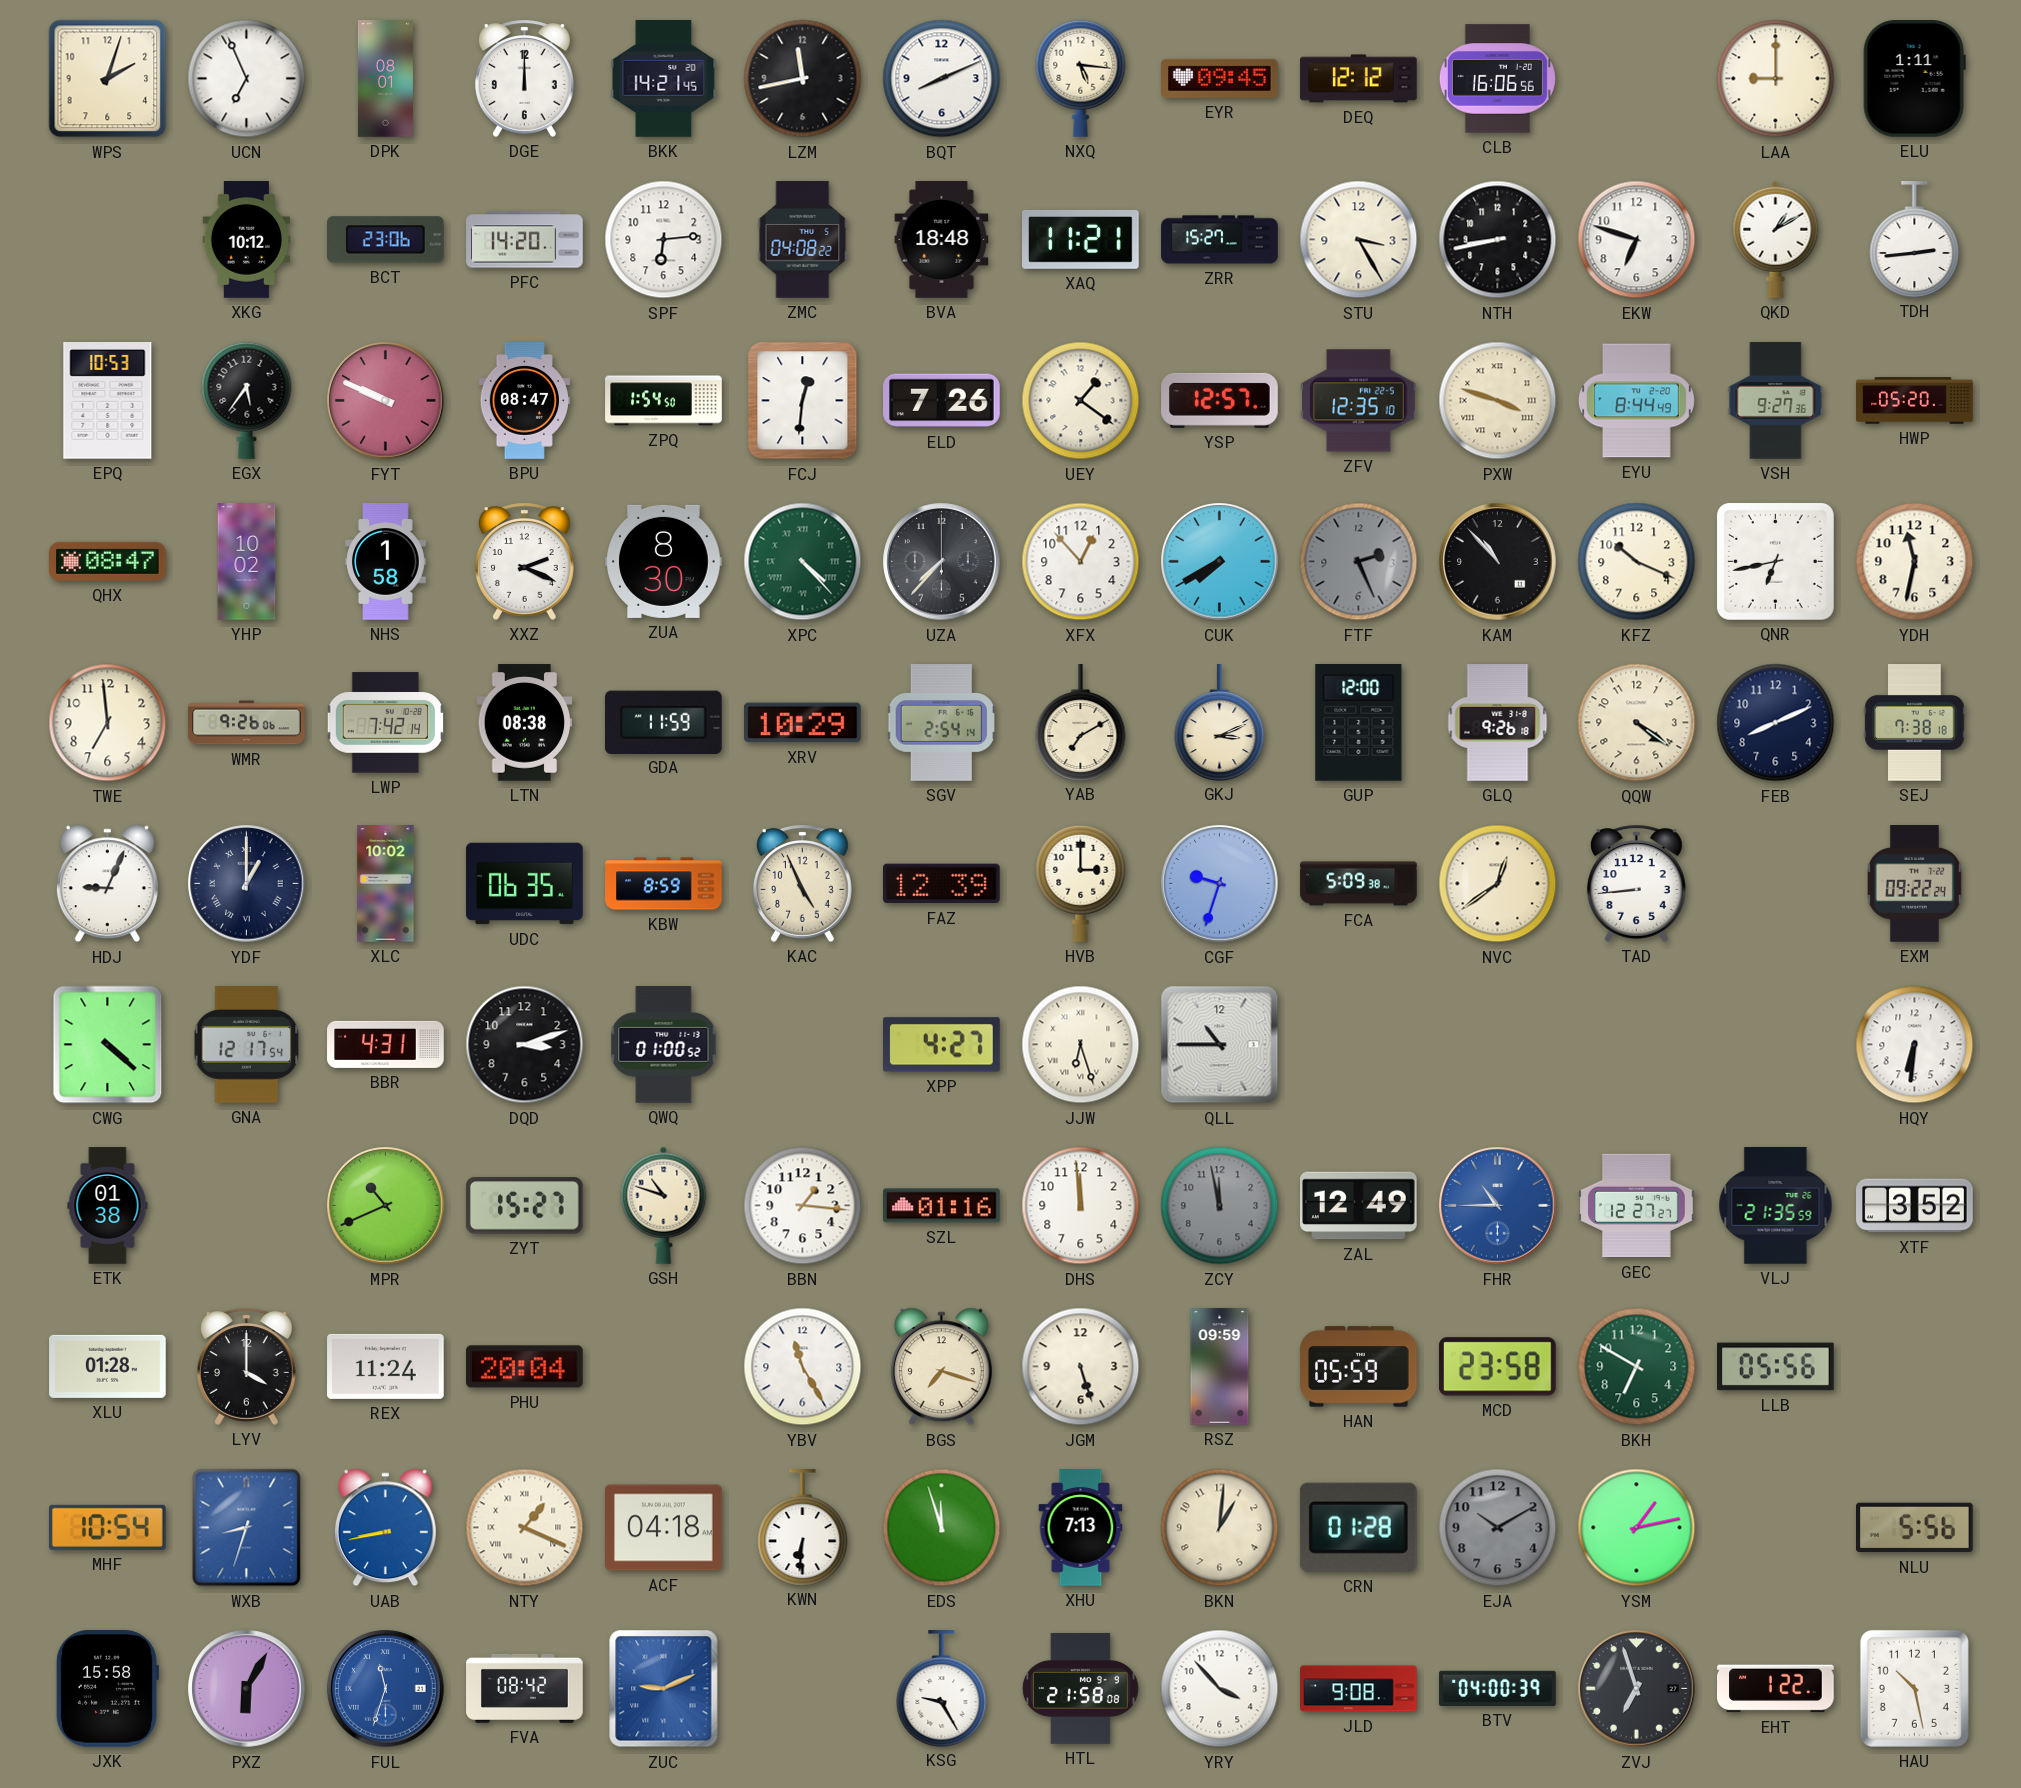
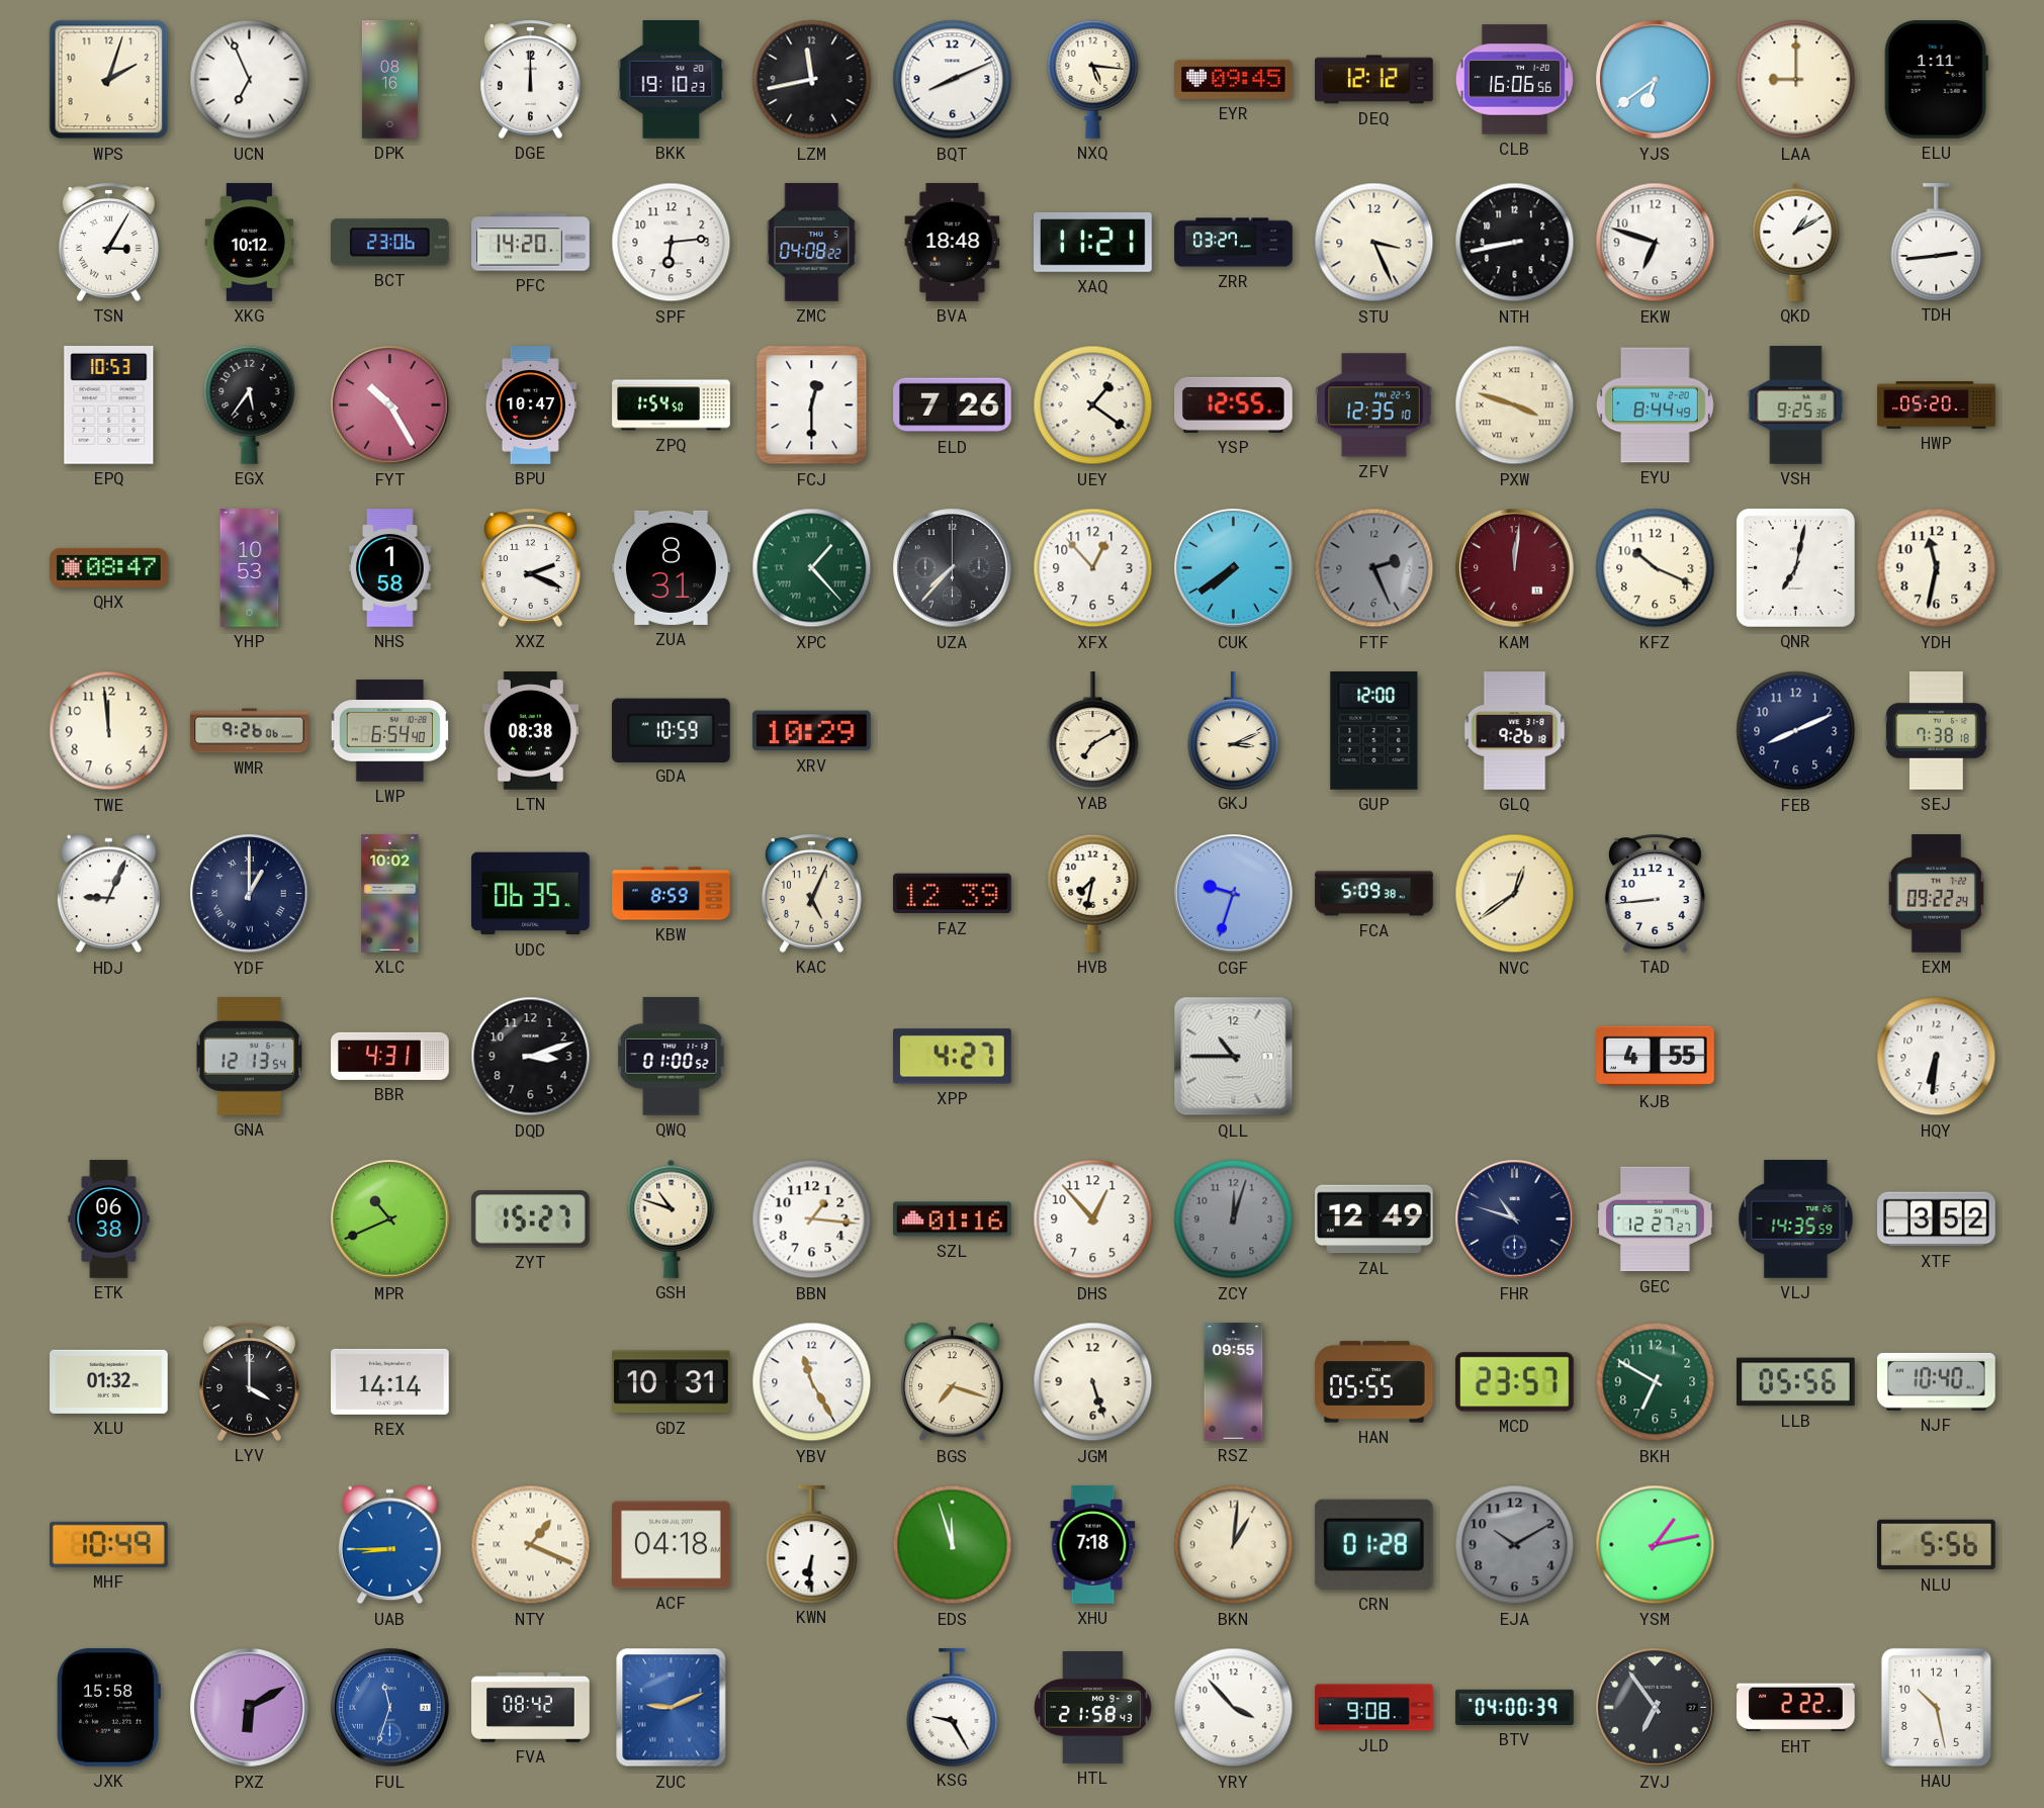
DPK: 08:01 -> 08:16
BKK: 14:21 -> 19:10
YJS: none -> 6:39
TSN: none -> 3:05
ZRR: 15:27 -> 03:27
STU: 3:25 -> 3:26
FYT: 9:49 -> 10:25
BPU: 08:47 -> 10:47
FCJ: 12:31 -> 12:30
YSP: 12:57 -> 12:55
VSH: 9:27 -> 9:25
YHP: 10:02 -> 10:53
ZUA: 8:30 -> 8:31
XPC: 4:23 -> 1:23
CUK: 7:40 -> 7:39
KAM: 10:53 -> 12:01
KAM dial: black -> burgundy
QNR: 6:43 -> 7:02
TWE: 6:59 -> 11:59
LWP: 7:42 -> 6:54
GDA: 11:59 -> 10:59
SGV: 2:54 -> none
QQW: 4:21 -> none
KAC: 4:56 -> 5:04
HVB: 3:00 -> 7:32
CWG: 4:22 -> none
GNA: 12:17 -> 12:13
JJW: 6:27 -> none
KJB: none -> 4:55
ETK: 01:38 -> 06:38
DHS: 11:59 -> 12:53
ZCY: 11:58 -> 12:03
FHR: 10:45 -> 10:48
FHR dial: blue -> navy
VLJ: 21:35 -> 14:35
XLU: 01:28 -> 01:32
REX: 11:24 -> 14:14
PHU: 20:04 -> none
GDZ: none -> 10:31
RSZ: 09:59 -> 09:55
HAN: 05:59 -> 05:55
MCD: 23:58 -> 23:57
NJF: none -> 10:40
MHF: 10:54 -> 10:49
WXB: 8:33 -> none
UAB: 8:43 -> 8:45
XHU: 7:13 -> 7:18
PXZ: 6:05 -> 6:10
HTL: 21:58:08 -> 21:58:43
ZVJ: 6:57 -> 6:54
EHT: 1:22 -> 2:22
